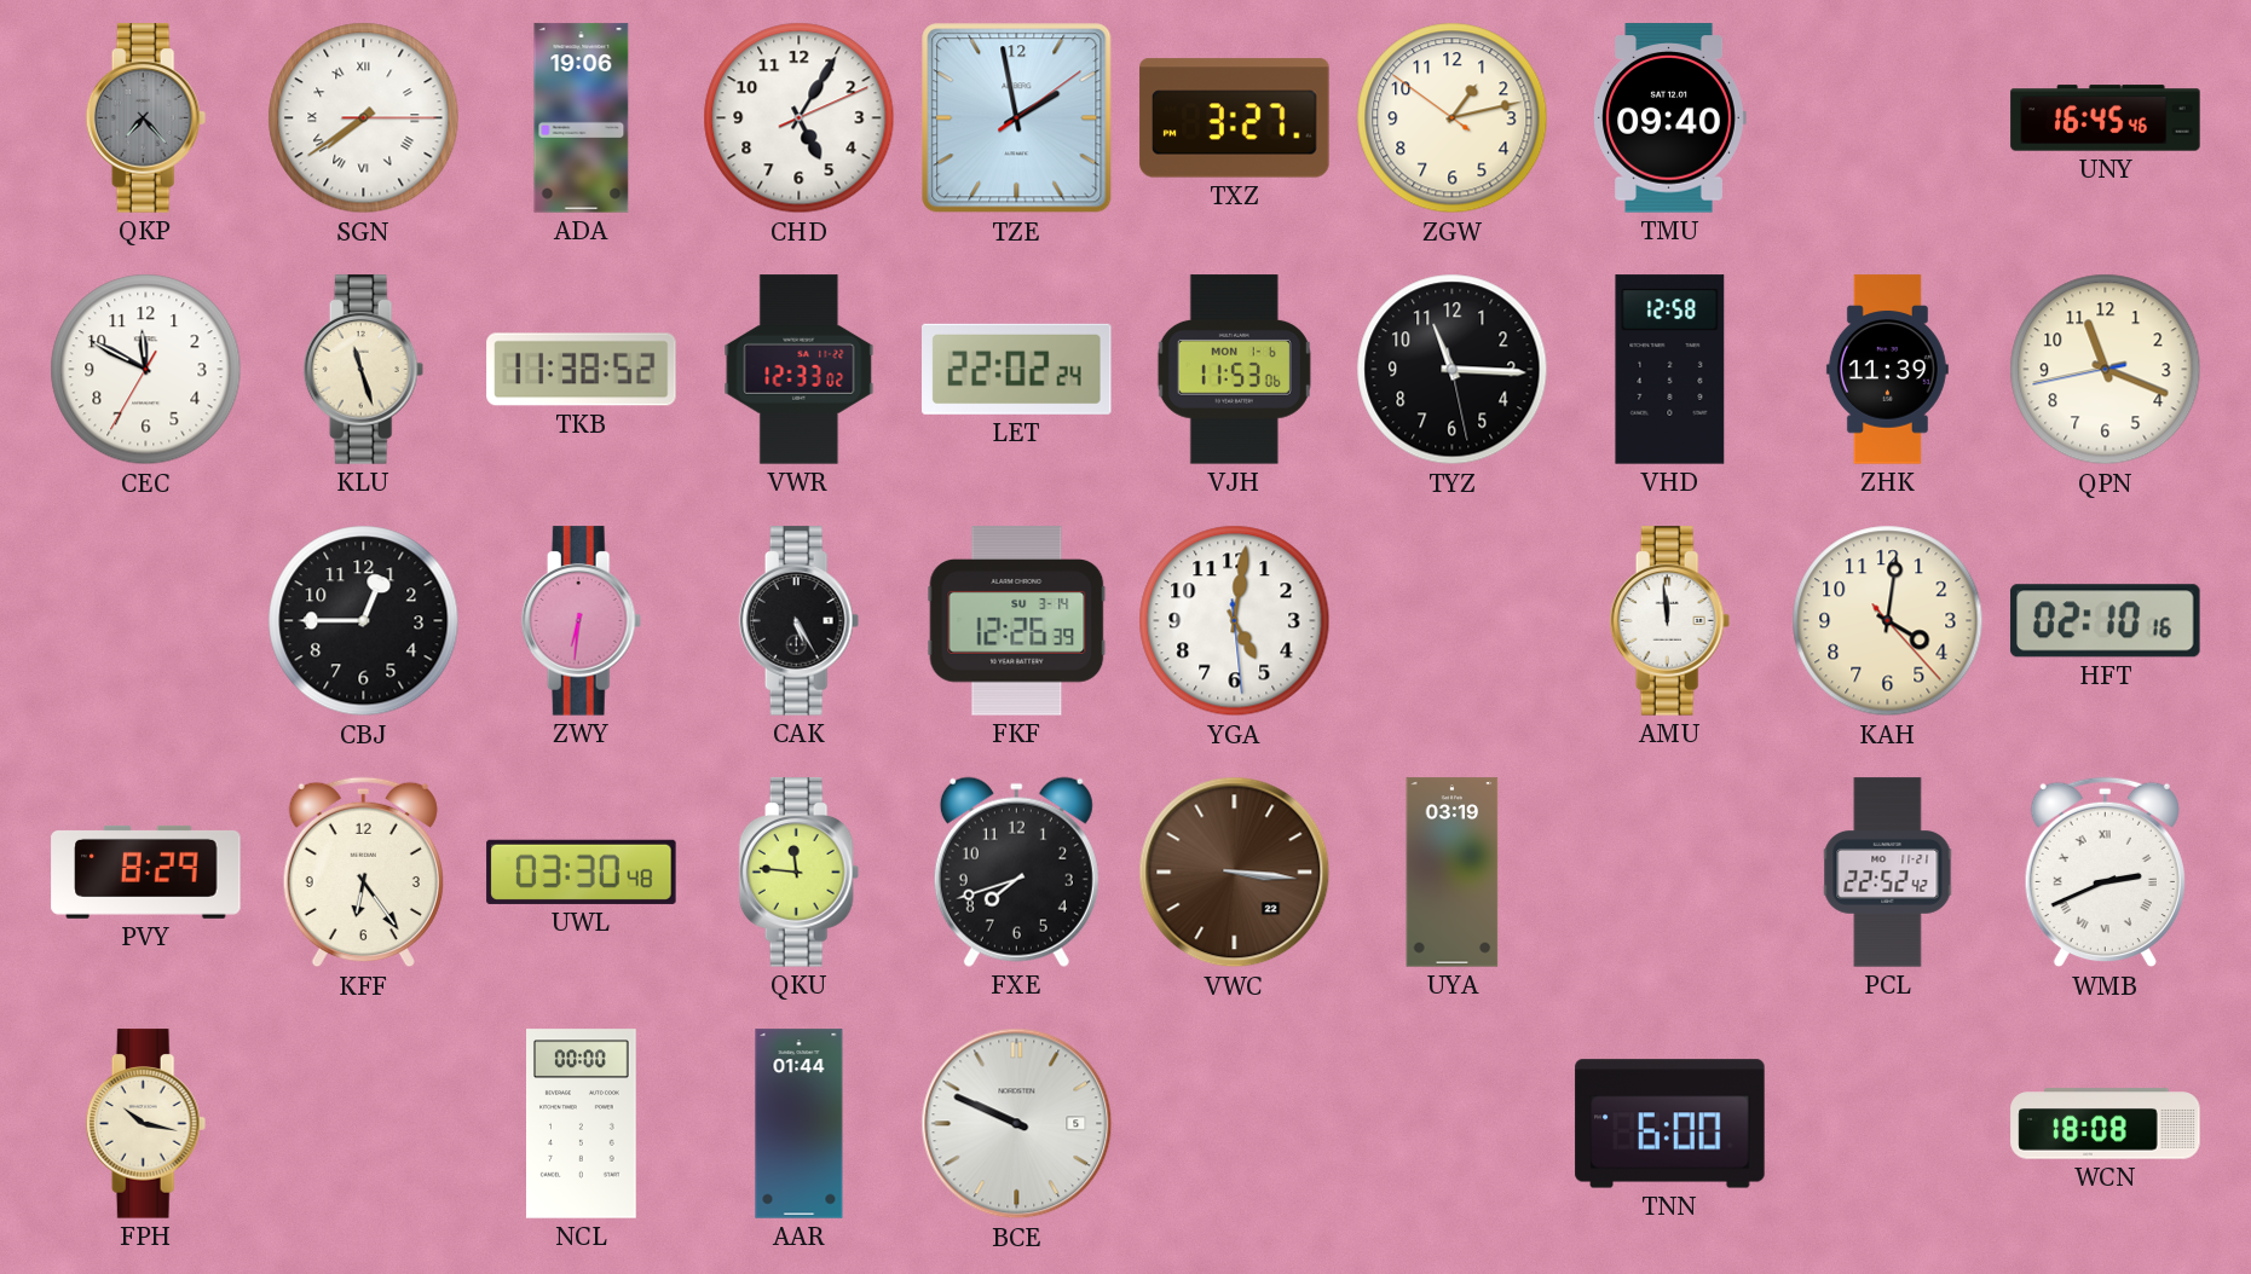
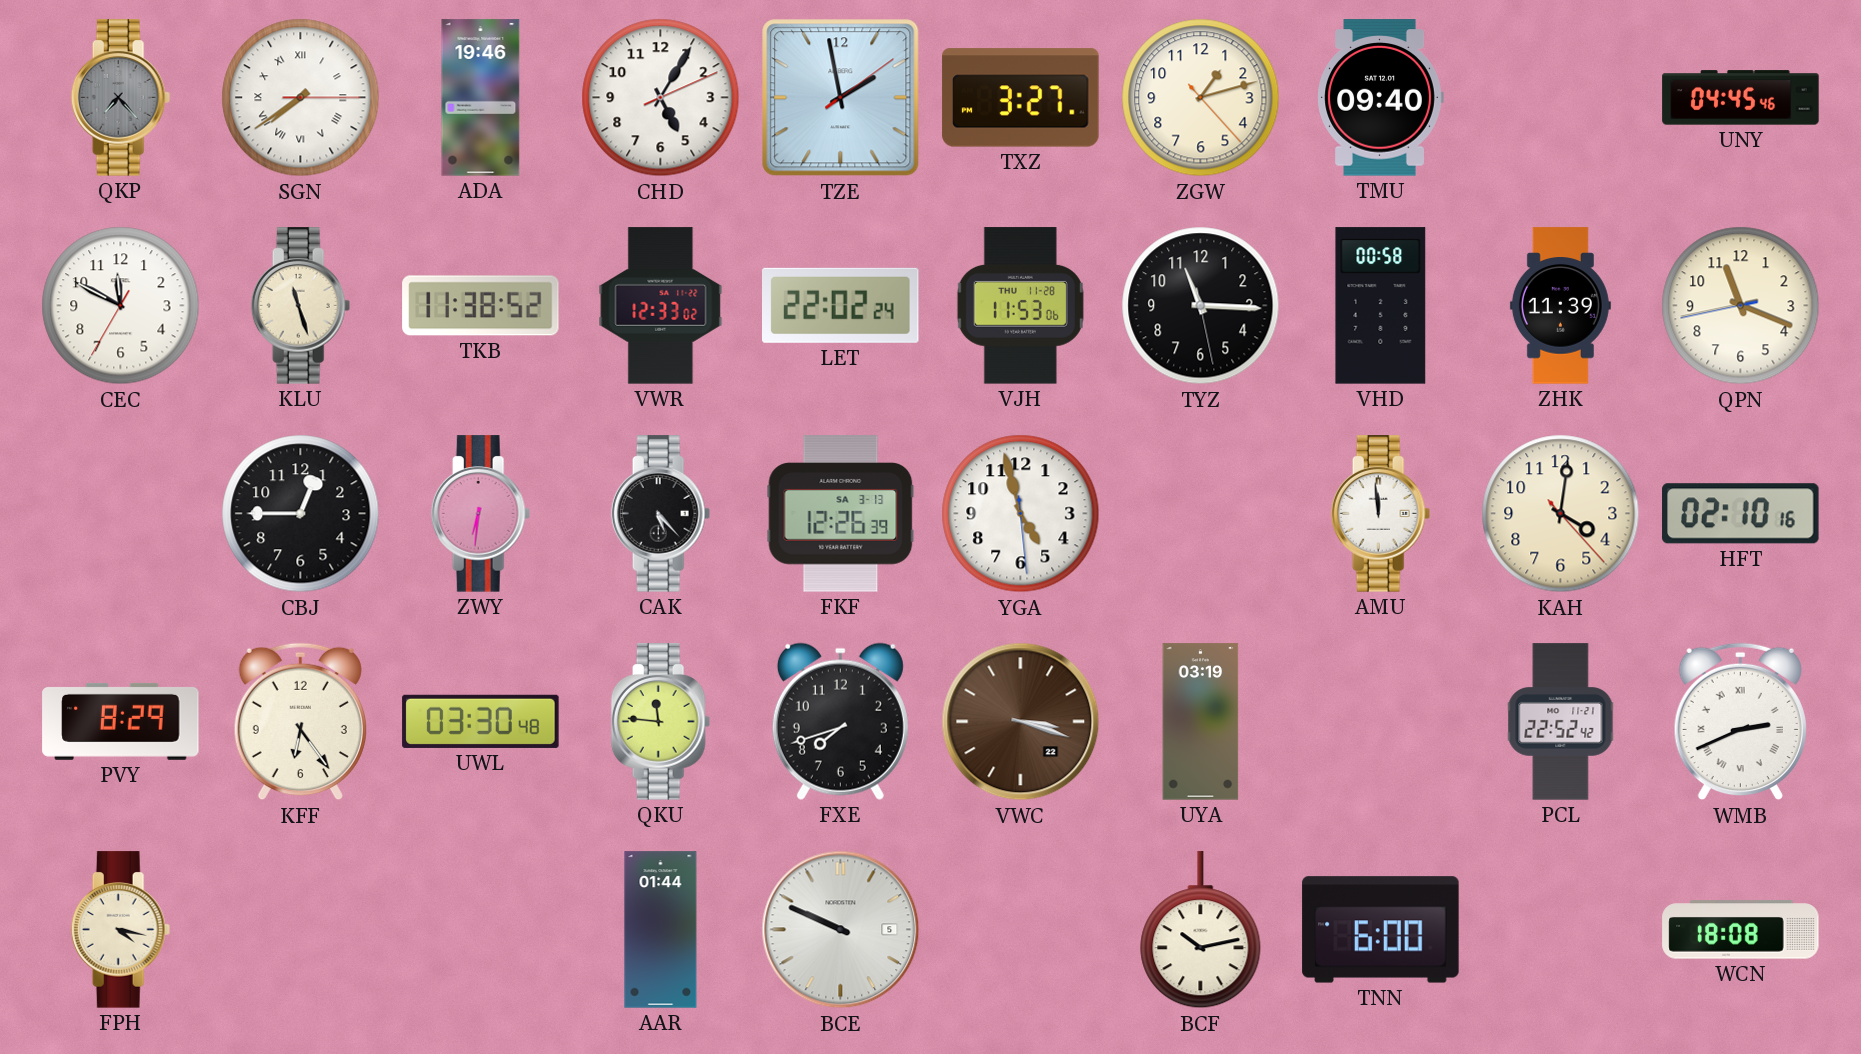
ADA: 19:06 -> 19:46
ZGW: 1:12:51 -> 1:12:23
UNY: 16:45 -> 04:45
VJH date: MON 1-6 -> THU 11-28
VHD: 12:58 -> 00:58
CAK: 5:25 -> 5:23
FKF date: SU 3-14 -> SA 3-13
YGA: 5:01 -> 4:57
VWC: 3:16 -> 3:18
FPH: 10:17 -> 4:17
NCL: 00:00 -> none
BCF: none -> 10:13
